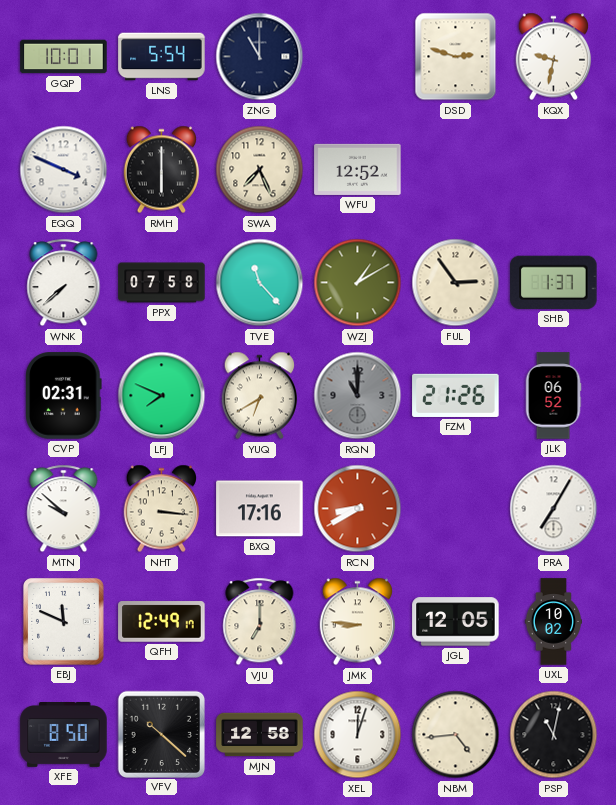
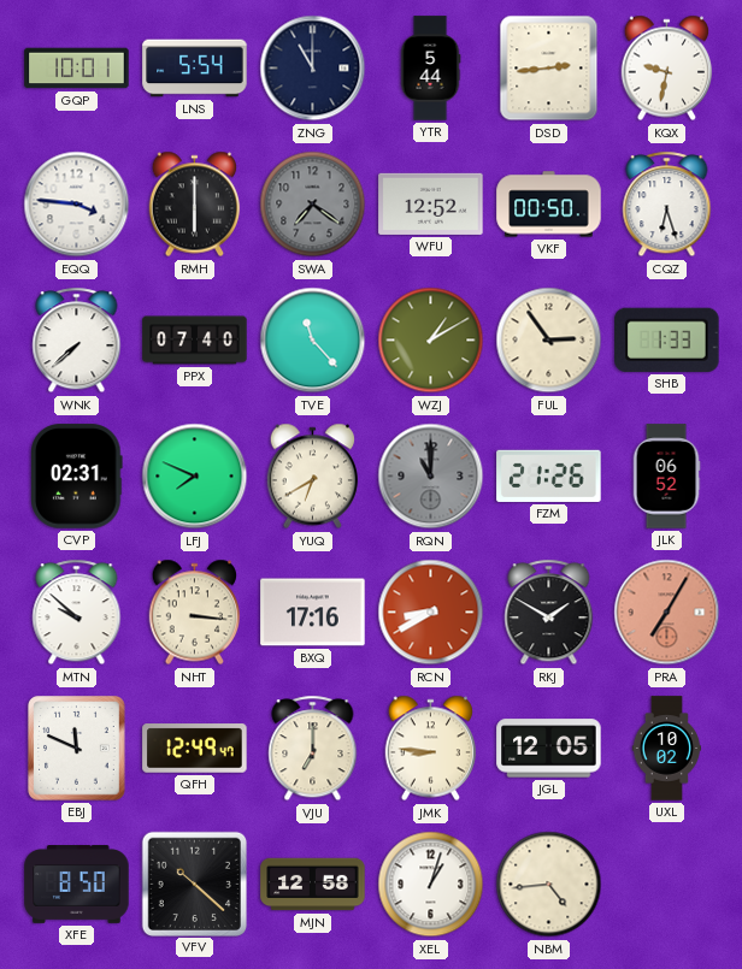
YTR: none -> 5:44
DSD: 2:48 -> 2:44
EQQ: 3:49 -> 3:46
SWA: 7:26 -> 7:21
SWA dial: cream -> grey
VKF: none -> 00:50
CQZ: none -> 6:27
PPX: 07:58 -> 07:40
SHB: 1:37 -> 1:33
RKJ: none -> 1:50
PRA dial: white -> salmon
QFH: 12:49:17 -> 12:49:47
XEL: 12:03 -> 1:03
PSP: 11:02 -> none
